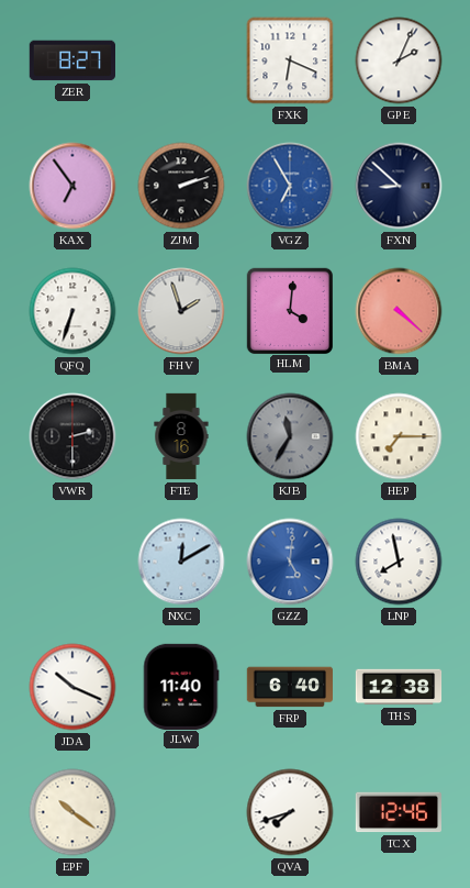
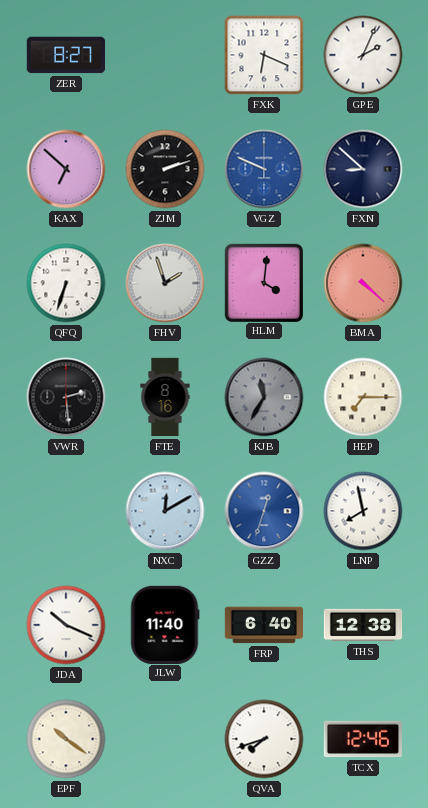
KAX: 6:54 -> 6:52
VGZ: 6:55 -> 9:49
VWR: 2:30 -> 2:29
GZZ: 5:01 -> 12:33
